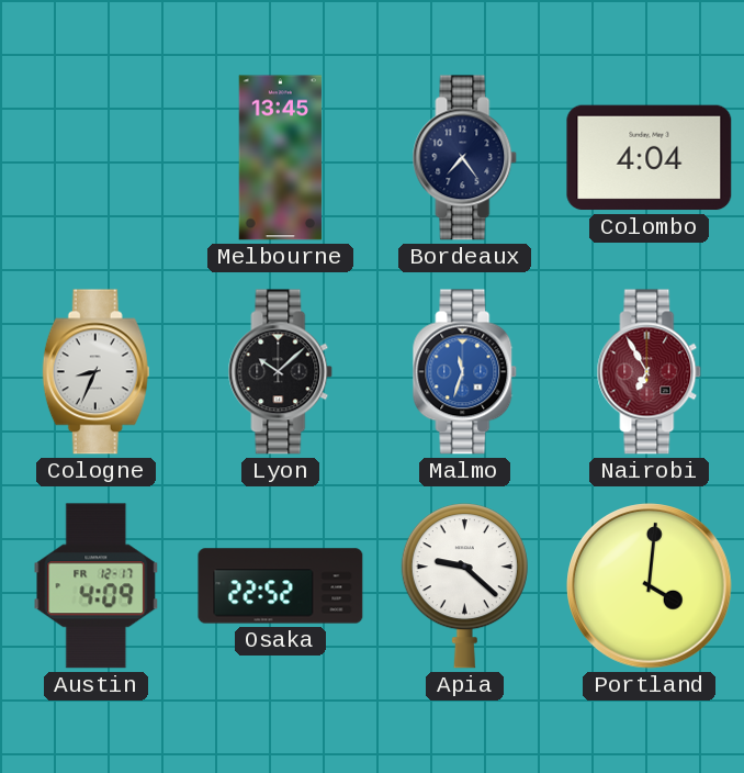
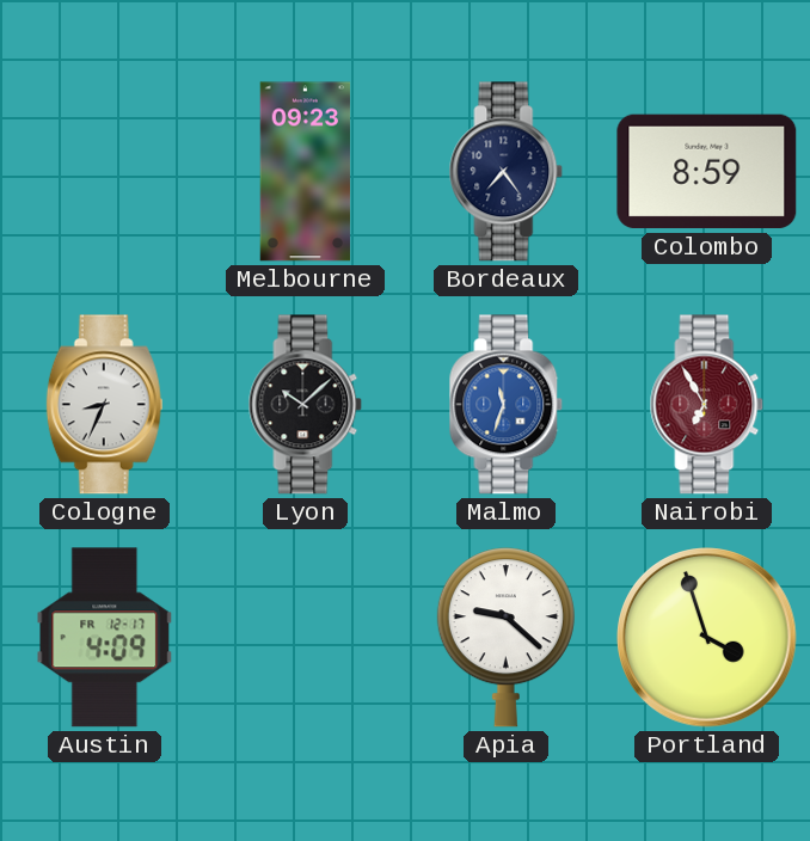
Melbourne: 13:45 -> 09:23
Colombo: 4:04 -> 8:59
Osaka: 22:52 -> none
Portland: 4:01 -> 3:57
